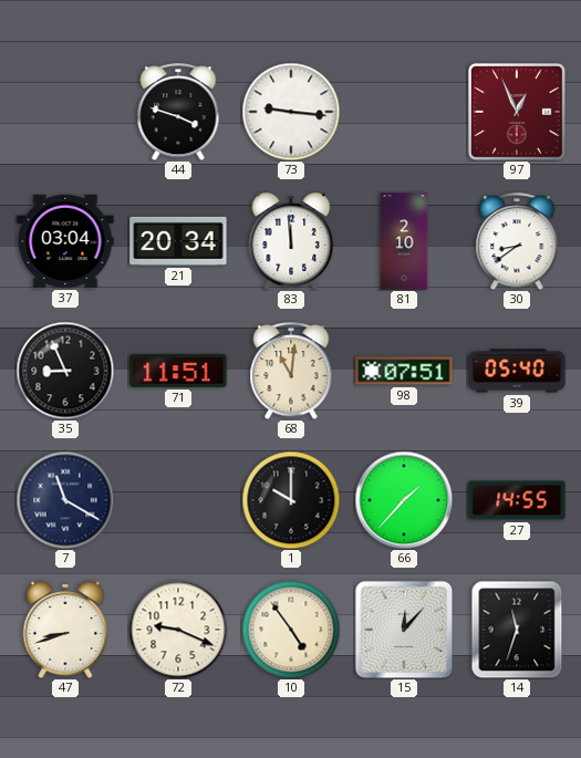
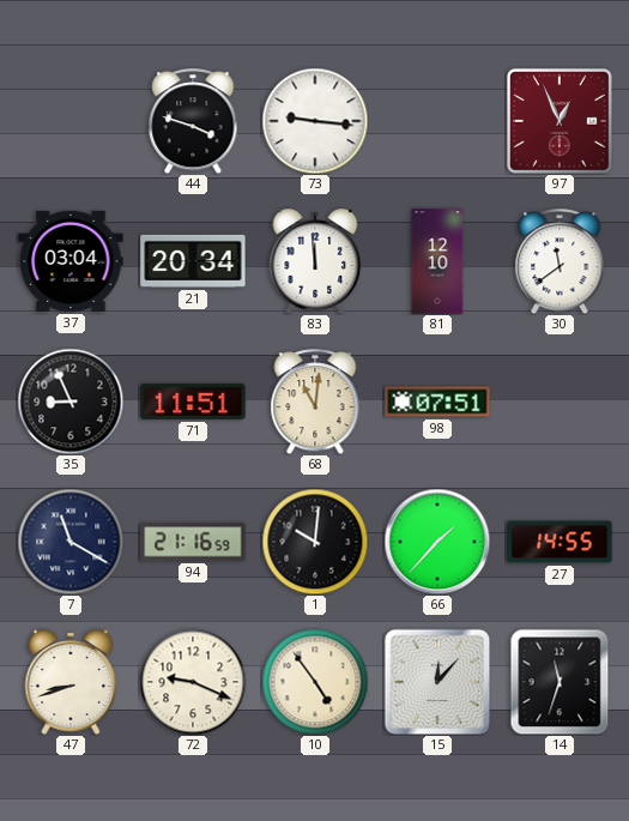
81: 2:10 -> 12:10
30: 8:39 -> 11:39
39: 05:40 -> none
94: none -> 21:16
1: 10:00 -> 10:01
